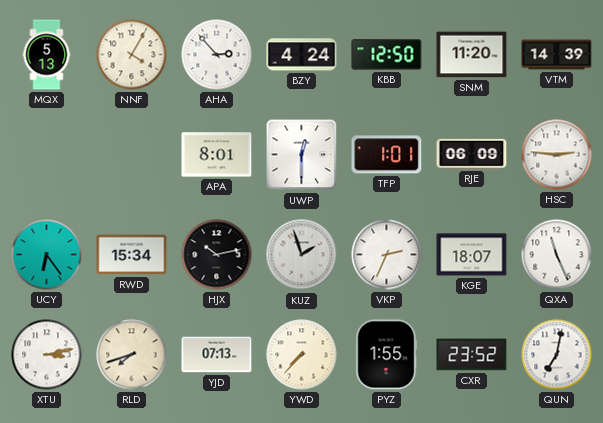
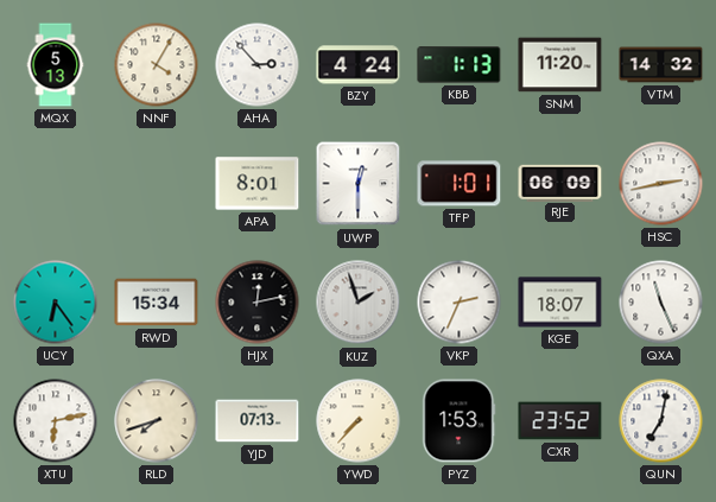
KBB: 12:50 -> 1:13
VTM: 14:39 -> 14:32
HSC: 2:46 -> 2:43
HJX: 10:13 -> 12:13
XTU: 3:13 -> 6:13
PYZ: 1:55 -> 1:53
